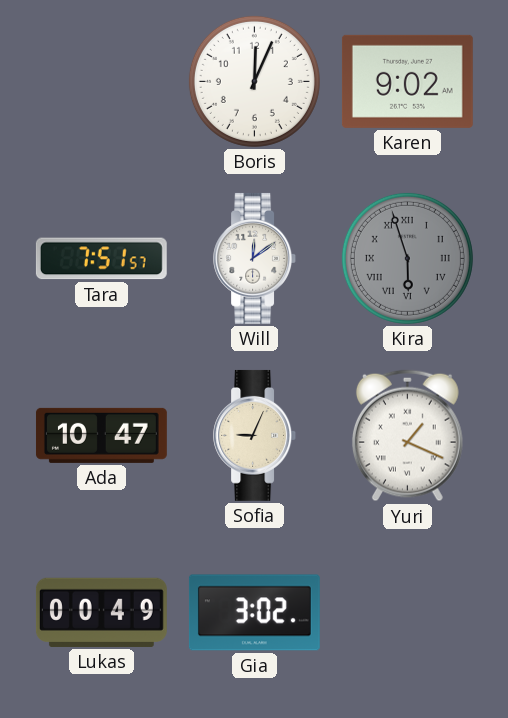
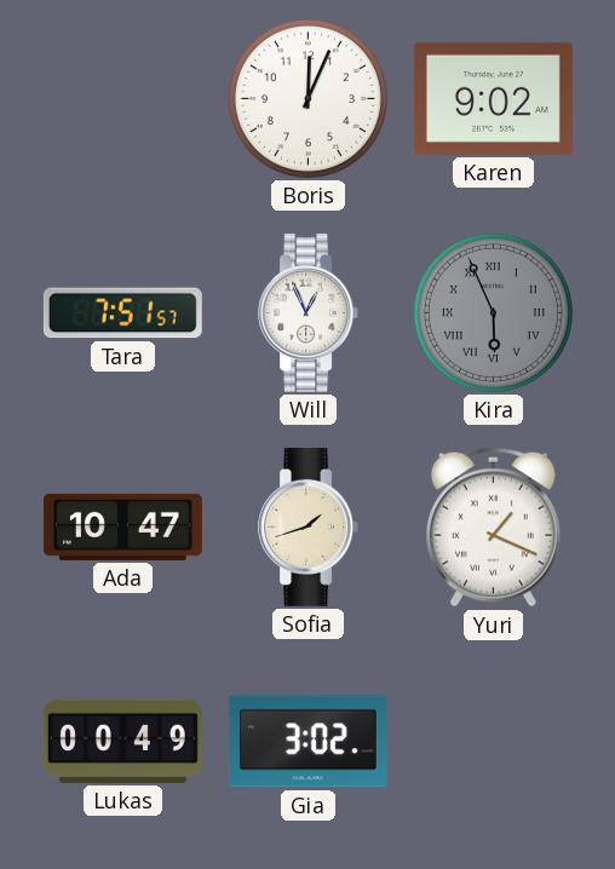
Will: 12:09 -> 12:56
Kira: 5:57 -> 5:56
Sofia: 9:04 -> 1:42
